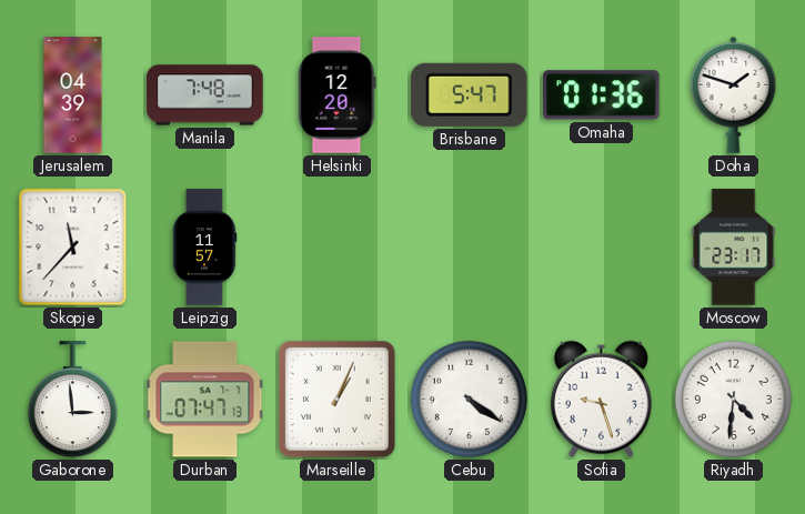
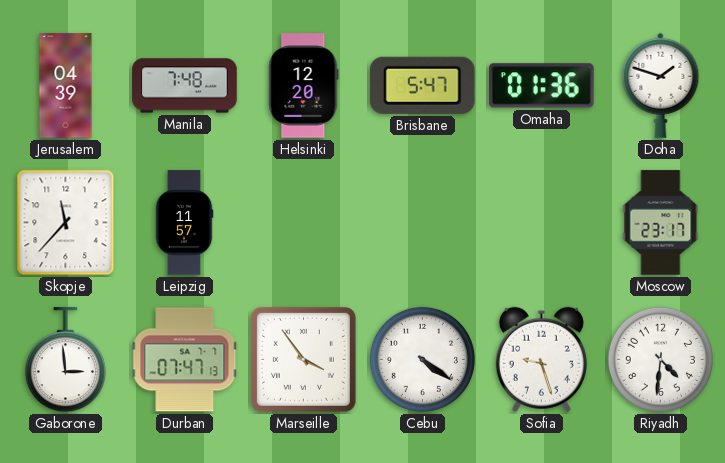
Marseille: 1:04 -> 3:54
